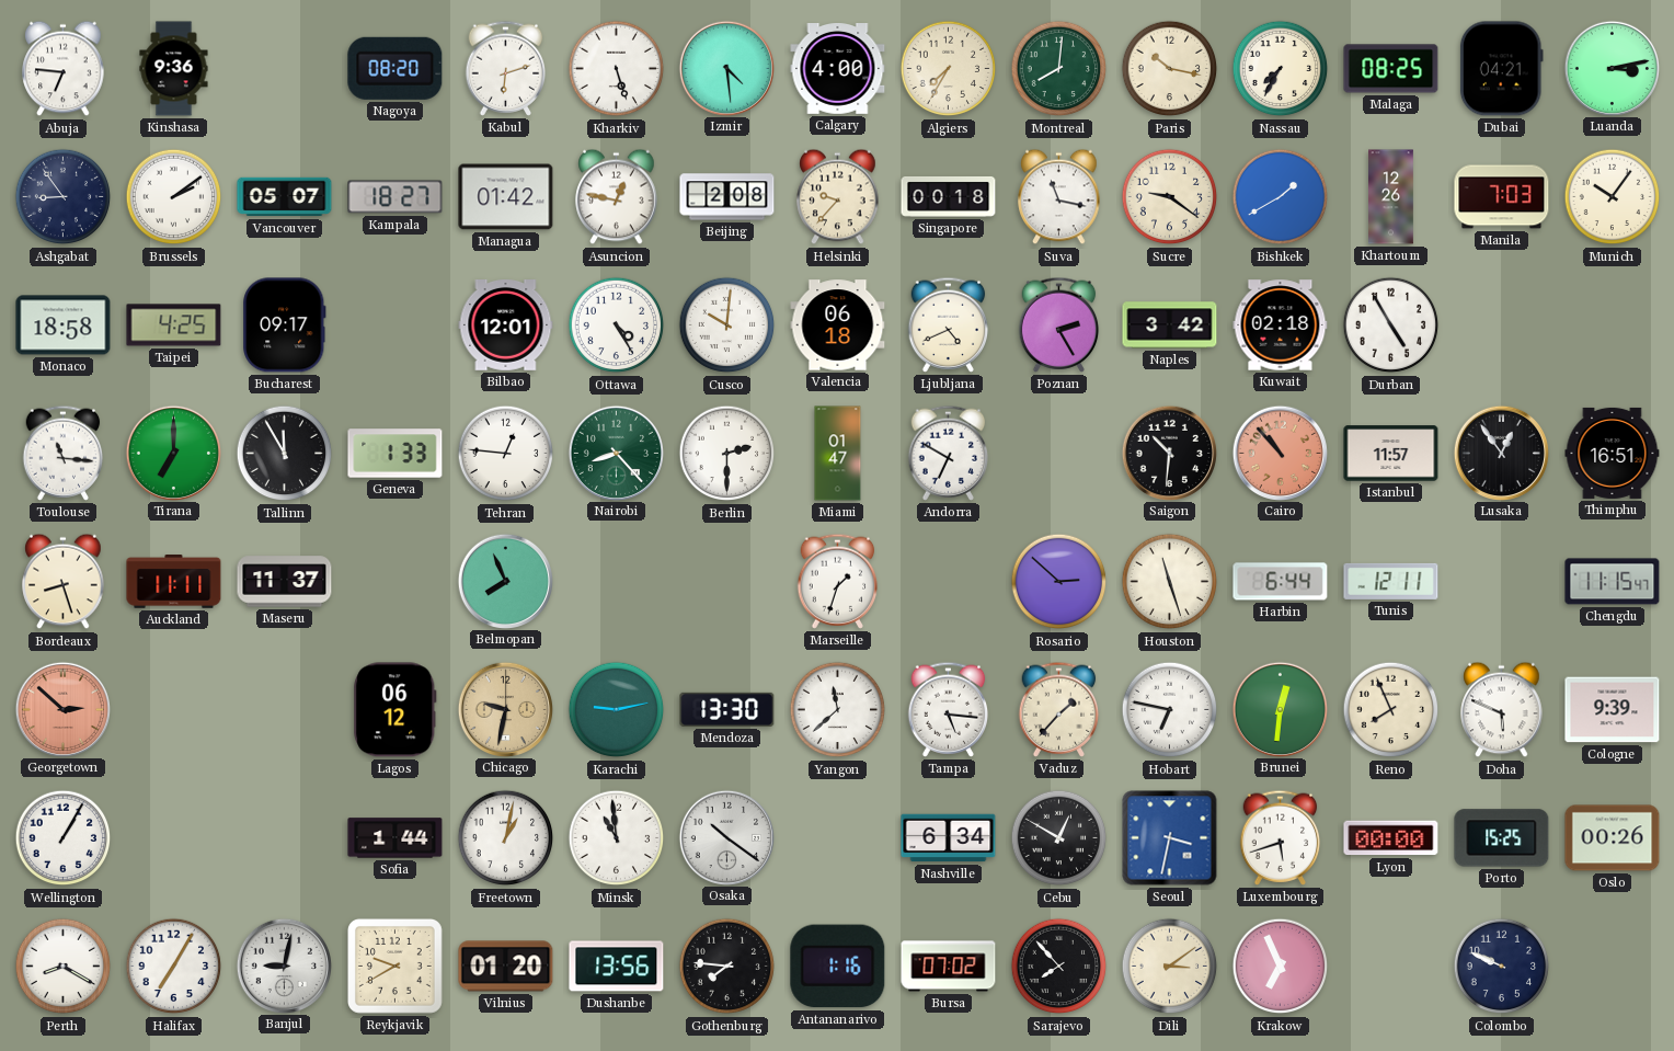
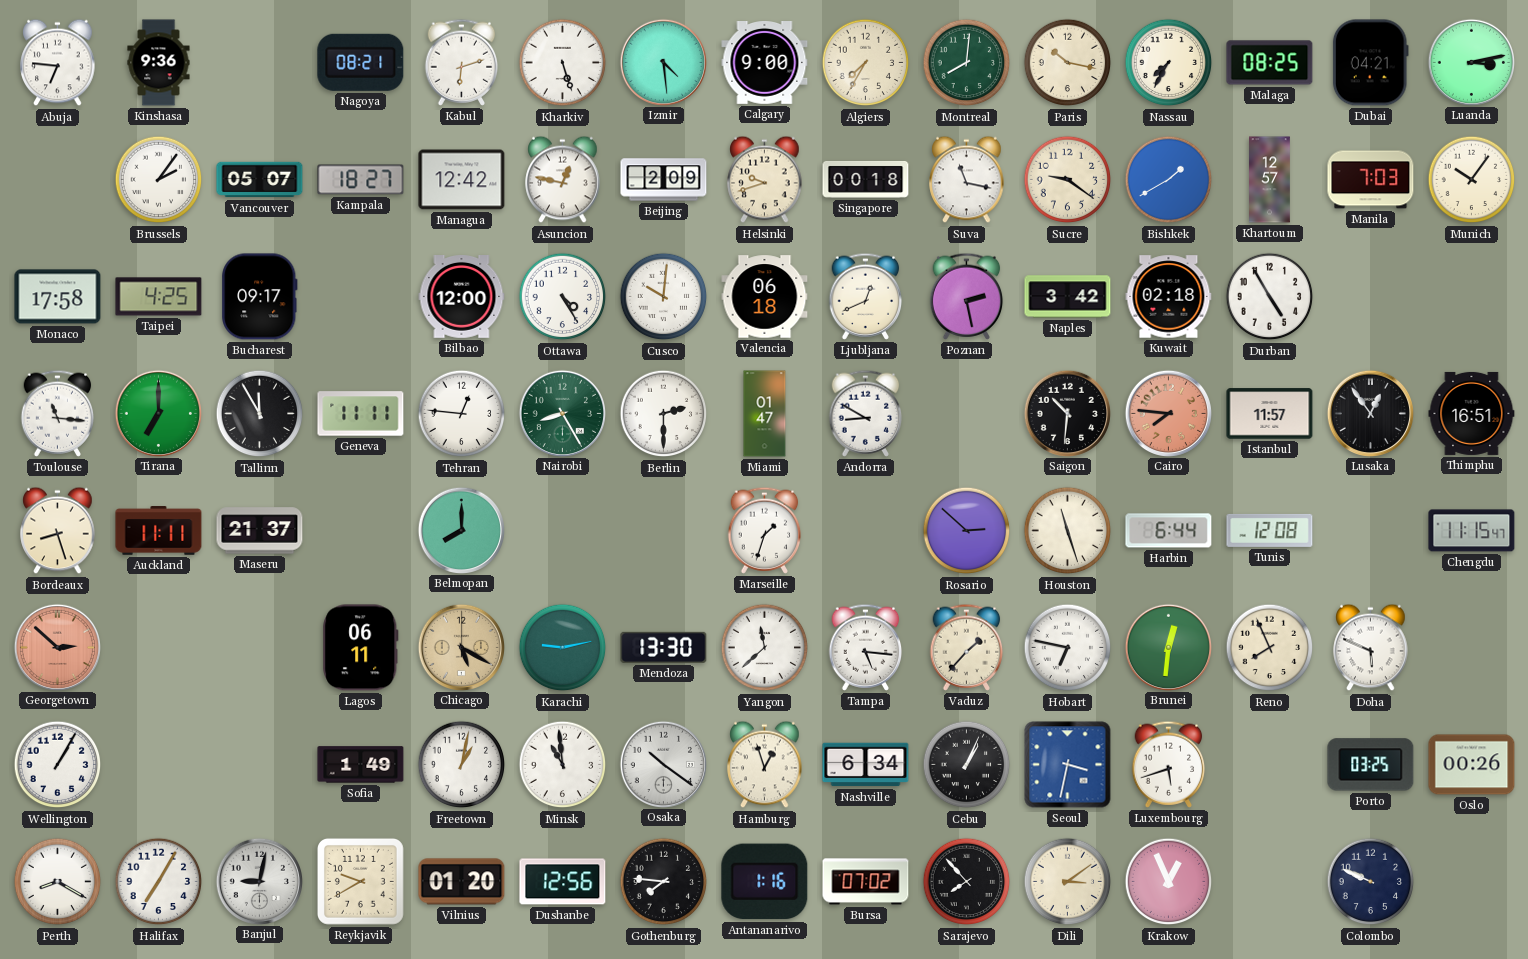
Nagoya: 08:20 -> 08:21
Calgary: 4:00 -> 9:00
Ashgabat: 8:54 -> none
Brussels: 2:09 -> 2:06
Managua: 01:42 -> 12:42
Beijing: 2:08 -> 2:09
Helsinki: 9:37 -> 9:42
Khartoum: 12:26 -> 12:57
Monaco: 18:58 -> 17:58
Bilbao: 12:01 -> 12:00
Ljubljana: 4:41 -> 12:41
Poznan: 2:25 -> 2:28
Geneva: 1:33 -> 11:11
Nairobi: 8:23 -> 8:25
Andorra: 6:50 -> 8:50
Cairo: 10:53 -> 7:46
Maseru: 11:37 -> 21:37
Belmopan: 7:56 -> 8:00
Tunis: 12:11 -> 12:08
Lagos: 06:12 -> 06:11
Chicago: 9:32 -> 5:20
Cologne: 9:39 -> none
Sofia: 1:44 -> 1:49
Hamburg: none -> 12:57
Cebu: 12:50 -> 1:04
Lyon: 00:00 -> none
Porto: 15:25 -> 03:25
Dushanbe: 13:56 -> 12:56
Krakow: 6:56 -> 12:56
